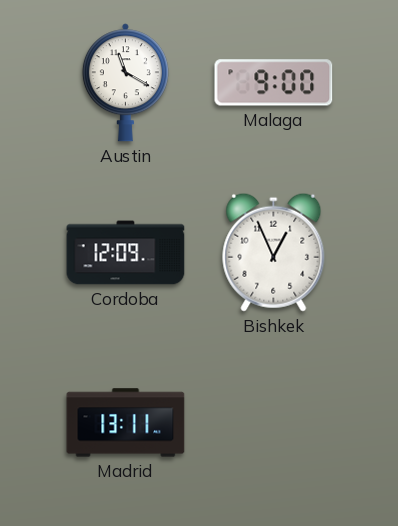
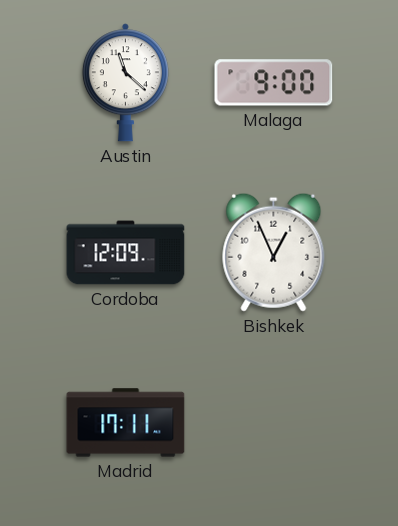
Austin: 11:20 -> 11:22
Madrid: 13:11 -> 17:11
